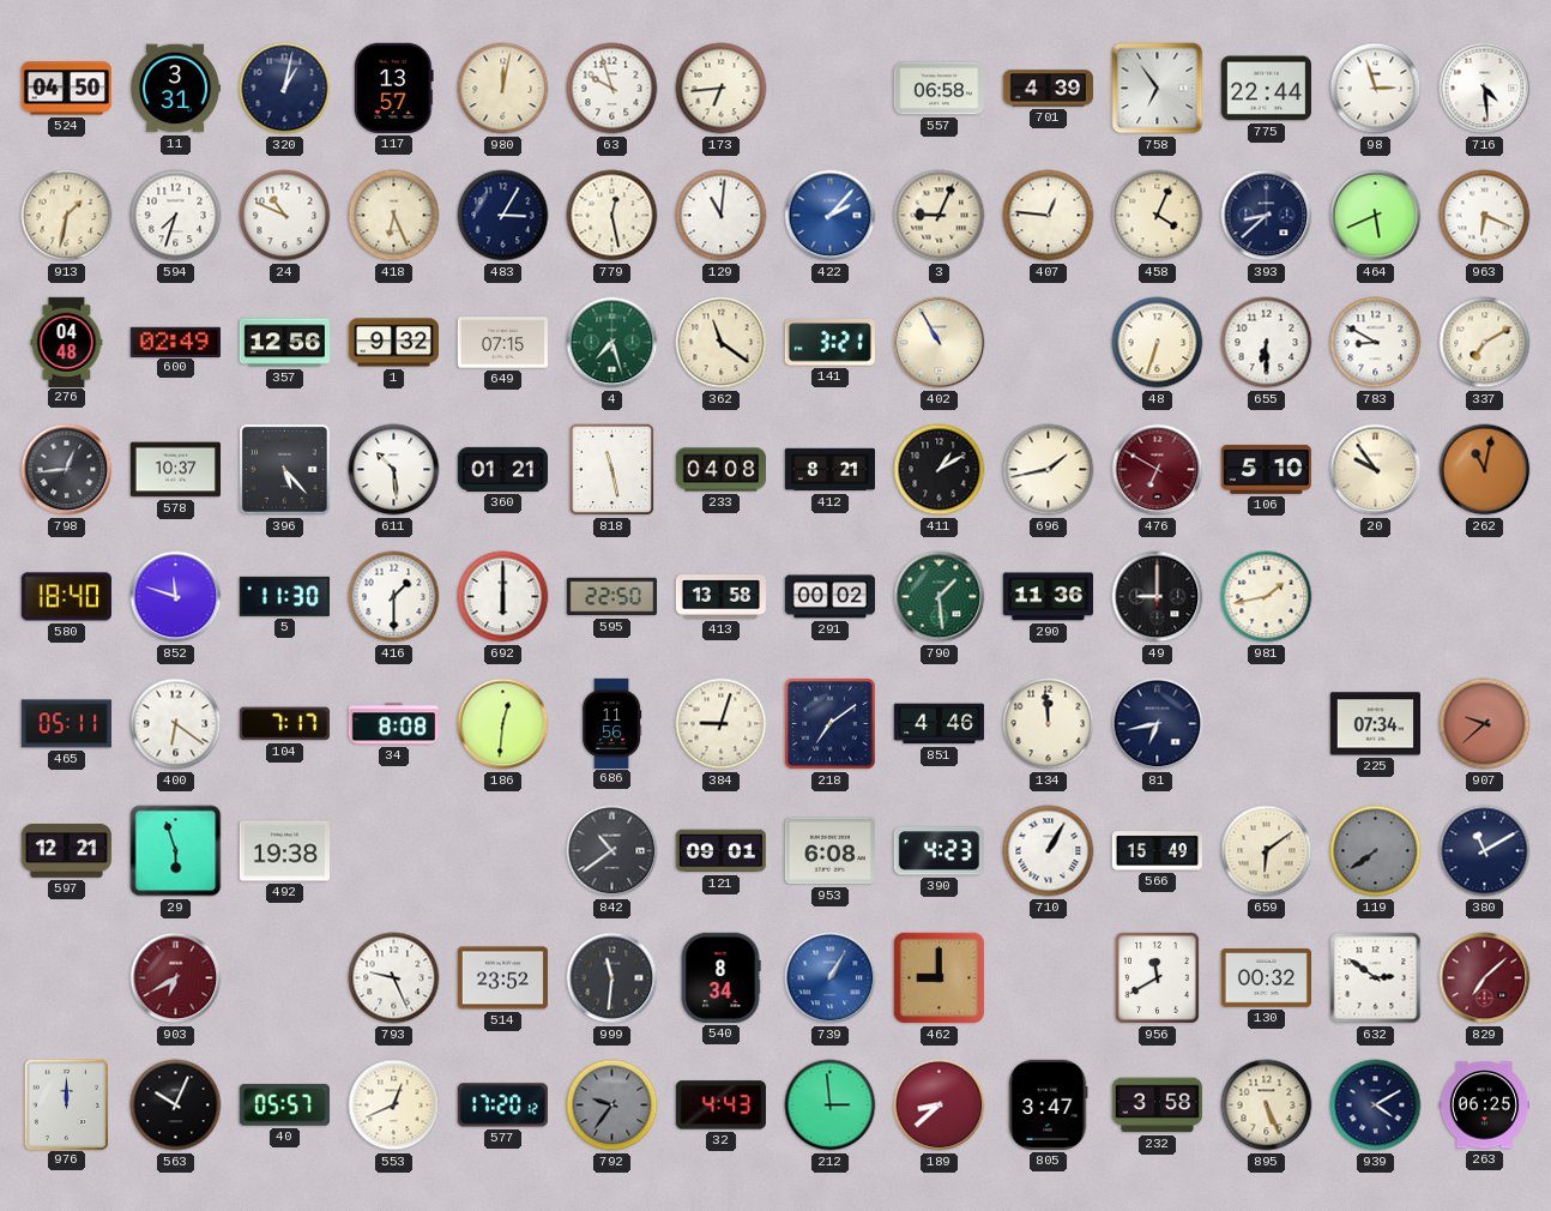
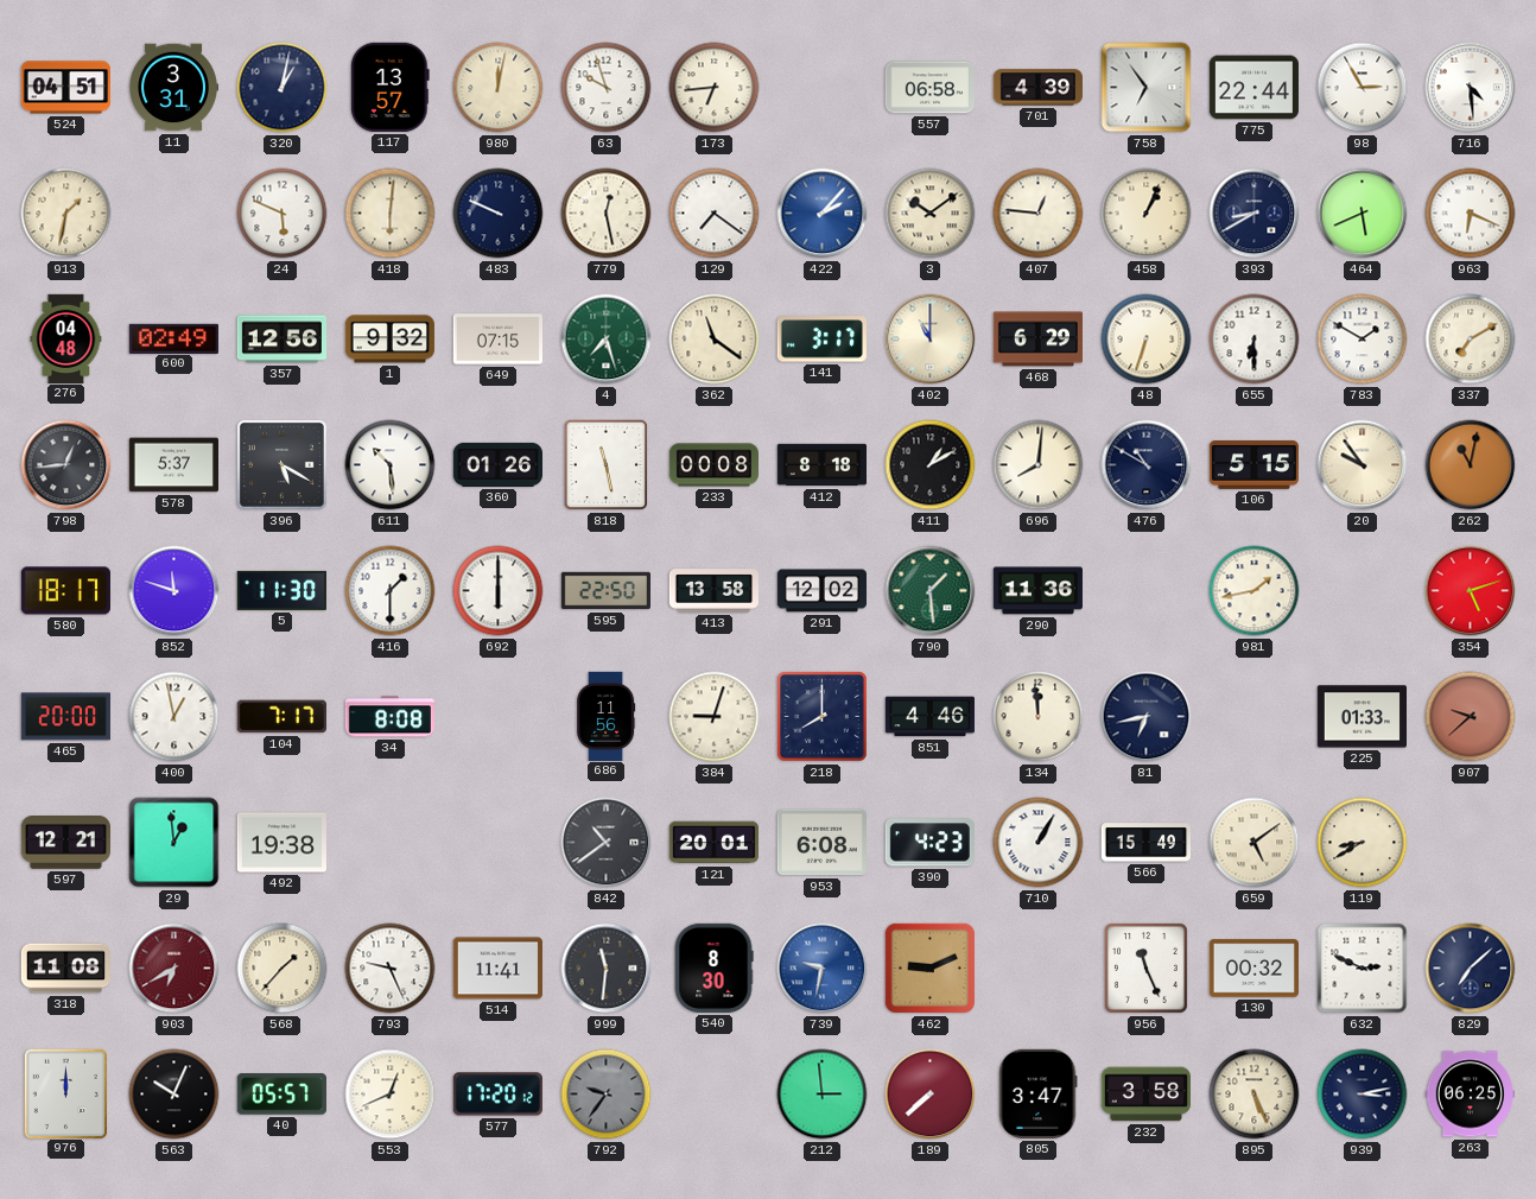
524: 04:50 -> 04:51
98: 2:57 -> 2:55
594: 7:33 -> none
24: 10:49 -> 5:49
418: 6:26 -> 6:01
483: 3:05 -> 9:49
129: 11:01 -> 7:21
3: 9:04 -> 10:09
458: 4:04 -> 1:04
393: 8:38 -> 8:40
141: 3:21 -> 3:17
402: 10:55 -> 11:00
468: none -> 6:29
783: 8:50 -> 1:50
578: 10:37 -> 5:37
396: 5:23 -> 5:20
360: 01:21 -> 01:26
233: 04:08 -> 00:08
412: 8:21 -> 8:18
696: 1:43 -> 8:01
476: 6:50 -> 10:50
476 dial: burgundy -> navy
106: 5:10 -> 5:15
580: 18:40 -> 18:17
291: 00:02 -> 12:02
49: 9:00 -> none
354: none -> 5:12
465: 05:11 -> 20:00
400: 6:21 -> 12:58
186: 12:31 -> none
218: 7:09 -> 8:00
225: 07:34 -> 01:33
29: 5:57 -> 12:59
121: 09:01 -> 20:01
659: 6:09 -> 5:09
119: 7:39 -> 8:40
119 dial: grey -> cream
380: 11:10 -> none
318: none -> 11:08
568: none -> 1:37
514: 23:52 -> 11:41
540: 8:34 -> 8:30
739: 1:05 -> 9:32
462: 9:00 -> 9:11
956: 11:40 -> 11:26
632: 2:51 -> 2:49
829 dial: burgundy -> navy
32: 4:43 -> none
189: 8:38 -> 7:38
939: 4:10 -> 3:13
